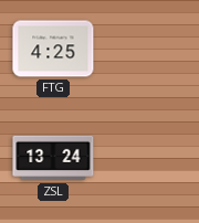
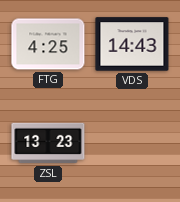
VDS: none -> 14:43
ZSL: 13:24 -> 13:23
